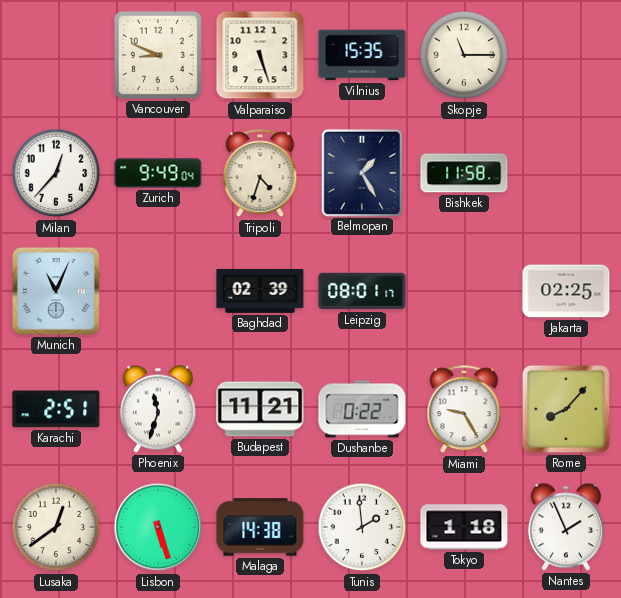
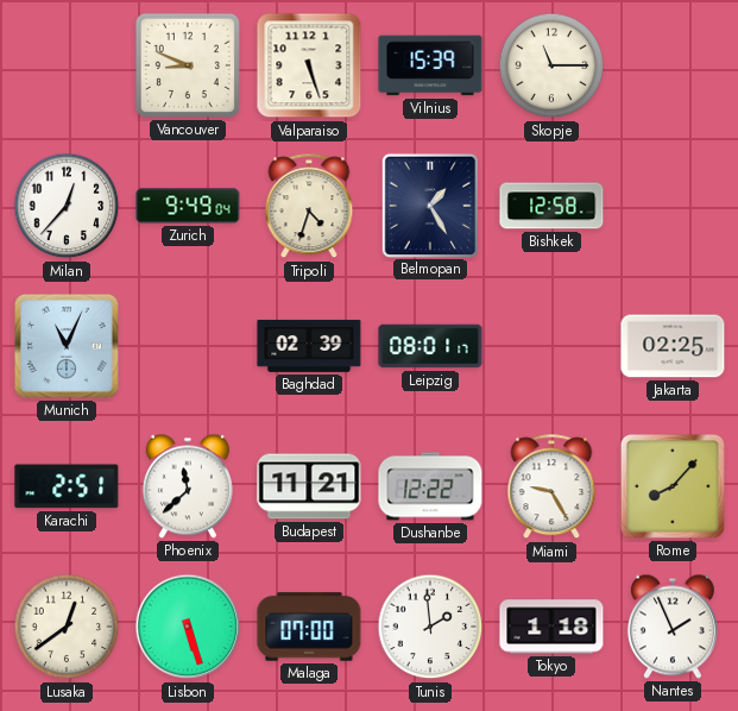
Vilnius: 15:35 -> 15:39
Bishkek: 11:58 -> 12:58
Phoenix: 11:33 -> 11:38
Dushanbe: 0:22 -> 12:22
Malaga: 14:38 -> 07:00
